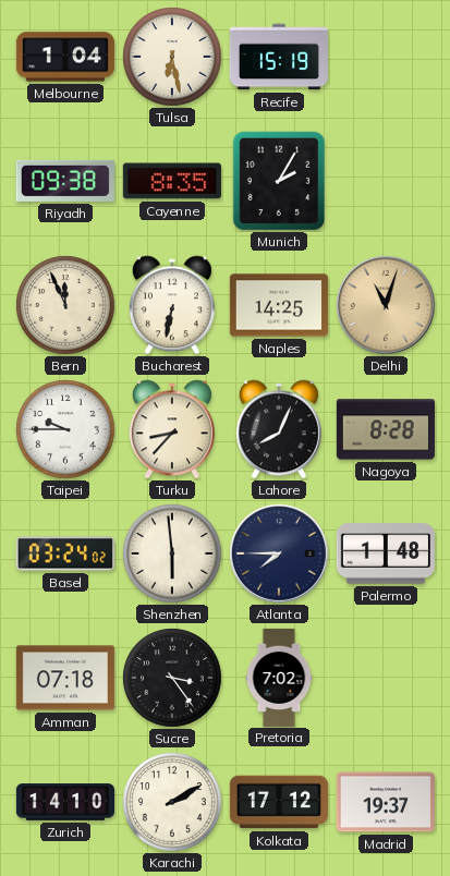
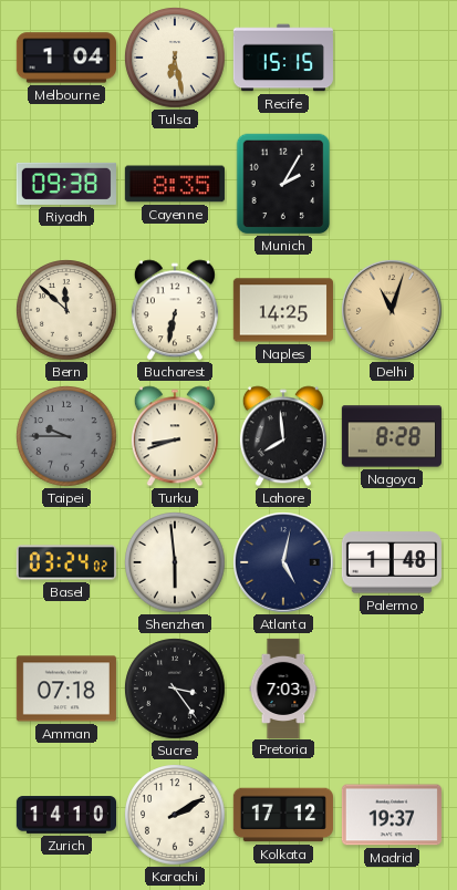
Recife: 15:19 -> 15:15
Bern: 11:56 -> 11:52
Taipei dial: white -> grey
Turku: 8:37 -> 8:42
Lahore: 8:04 -> 7:59
Atlanta: 7:45 -> 5:02
Pretoria: 7:02 -> 7:03
